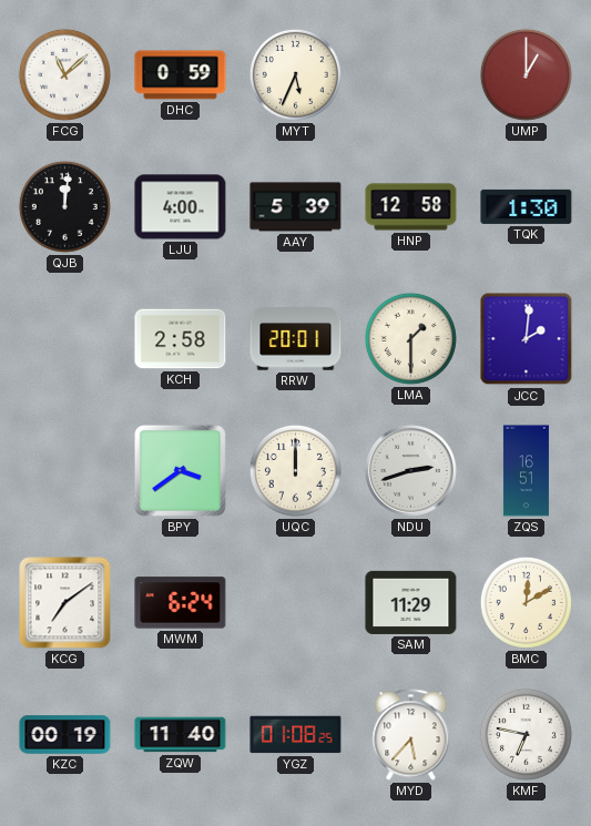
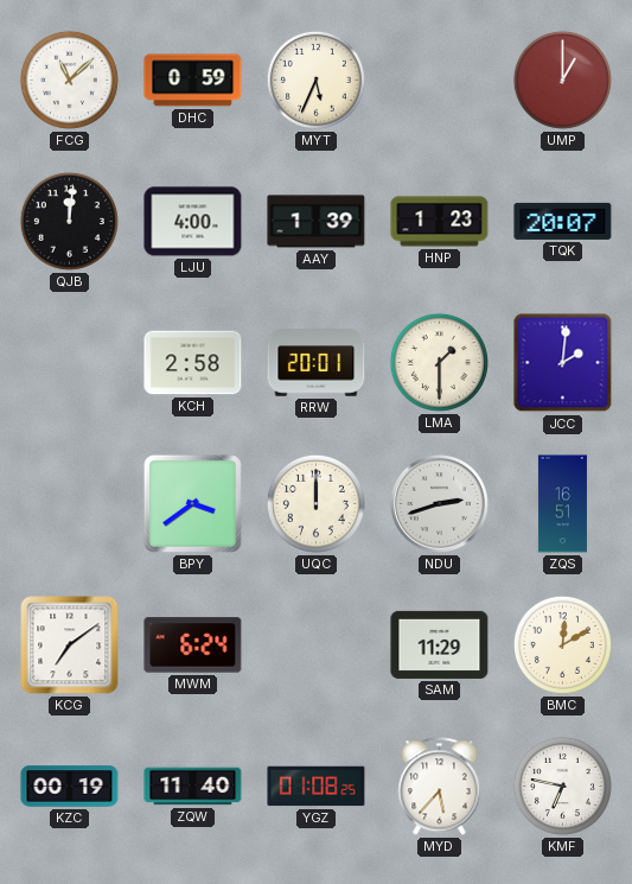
AAY: 5:39 -> 1:39
HNP: 12:58 -> 1:23
TQK: 1:30 -> 20:07
